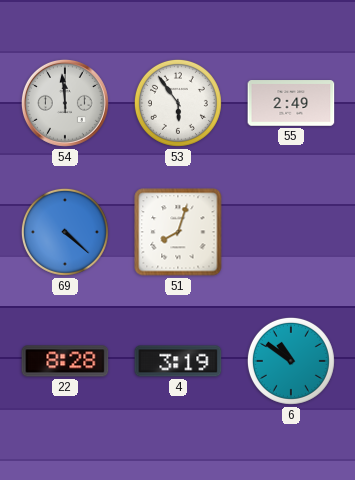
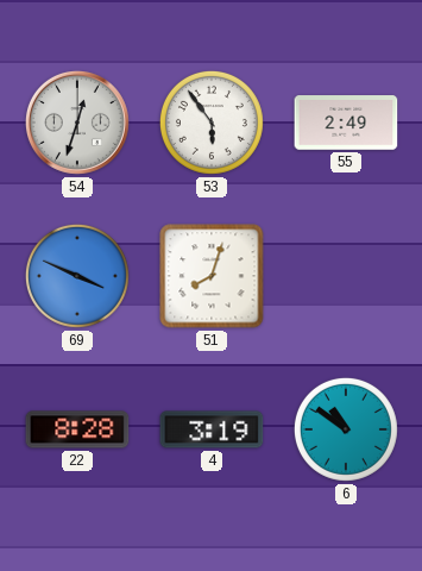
54: 11:59 -> 12:33
69: 4:22 -> 3:49
